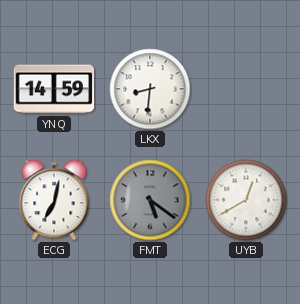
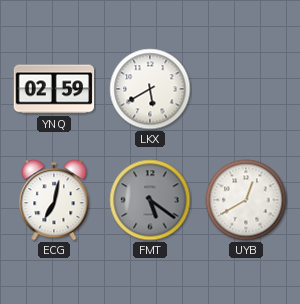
YNQ: 14:59 -> 02:59
LKX: 8:31 -> 5:40
